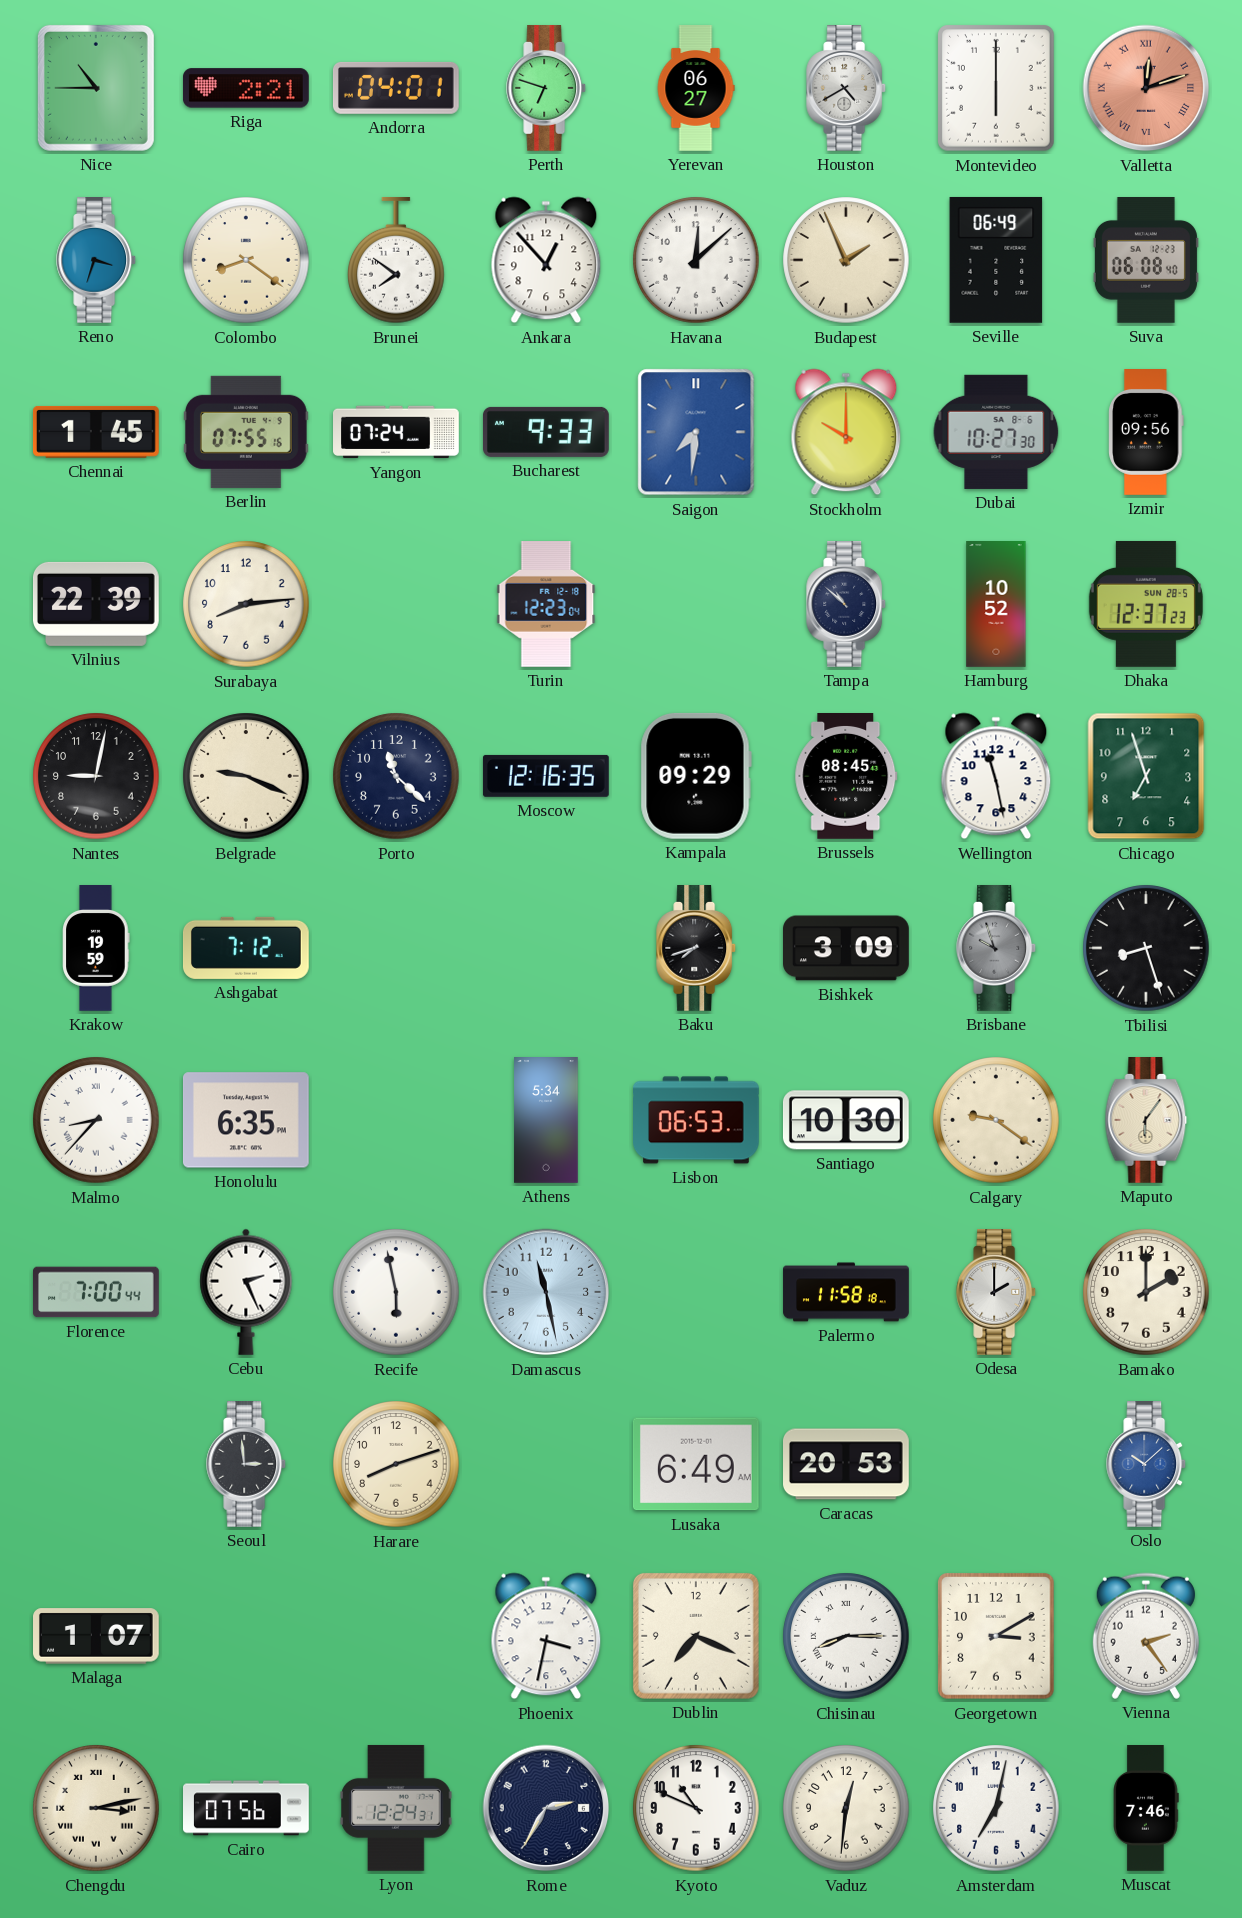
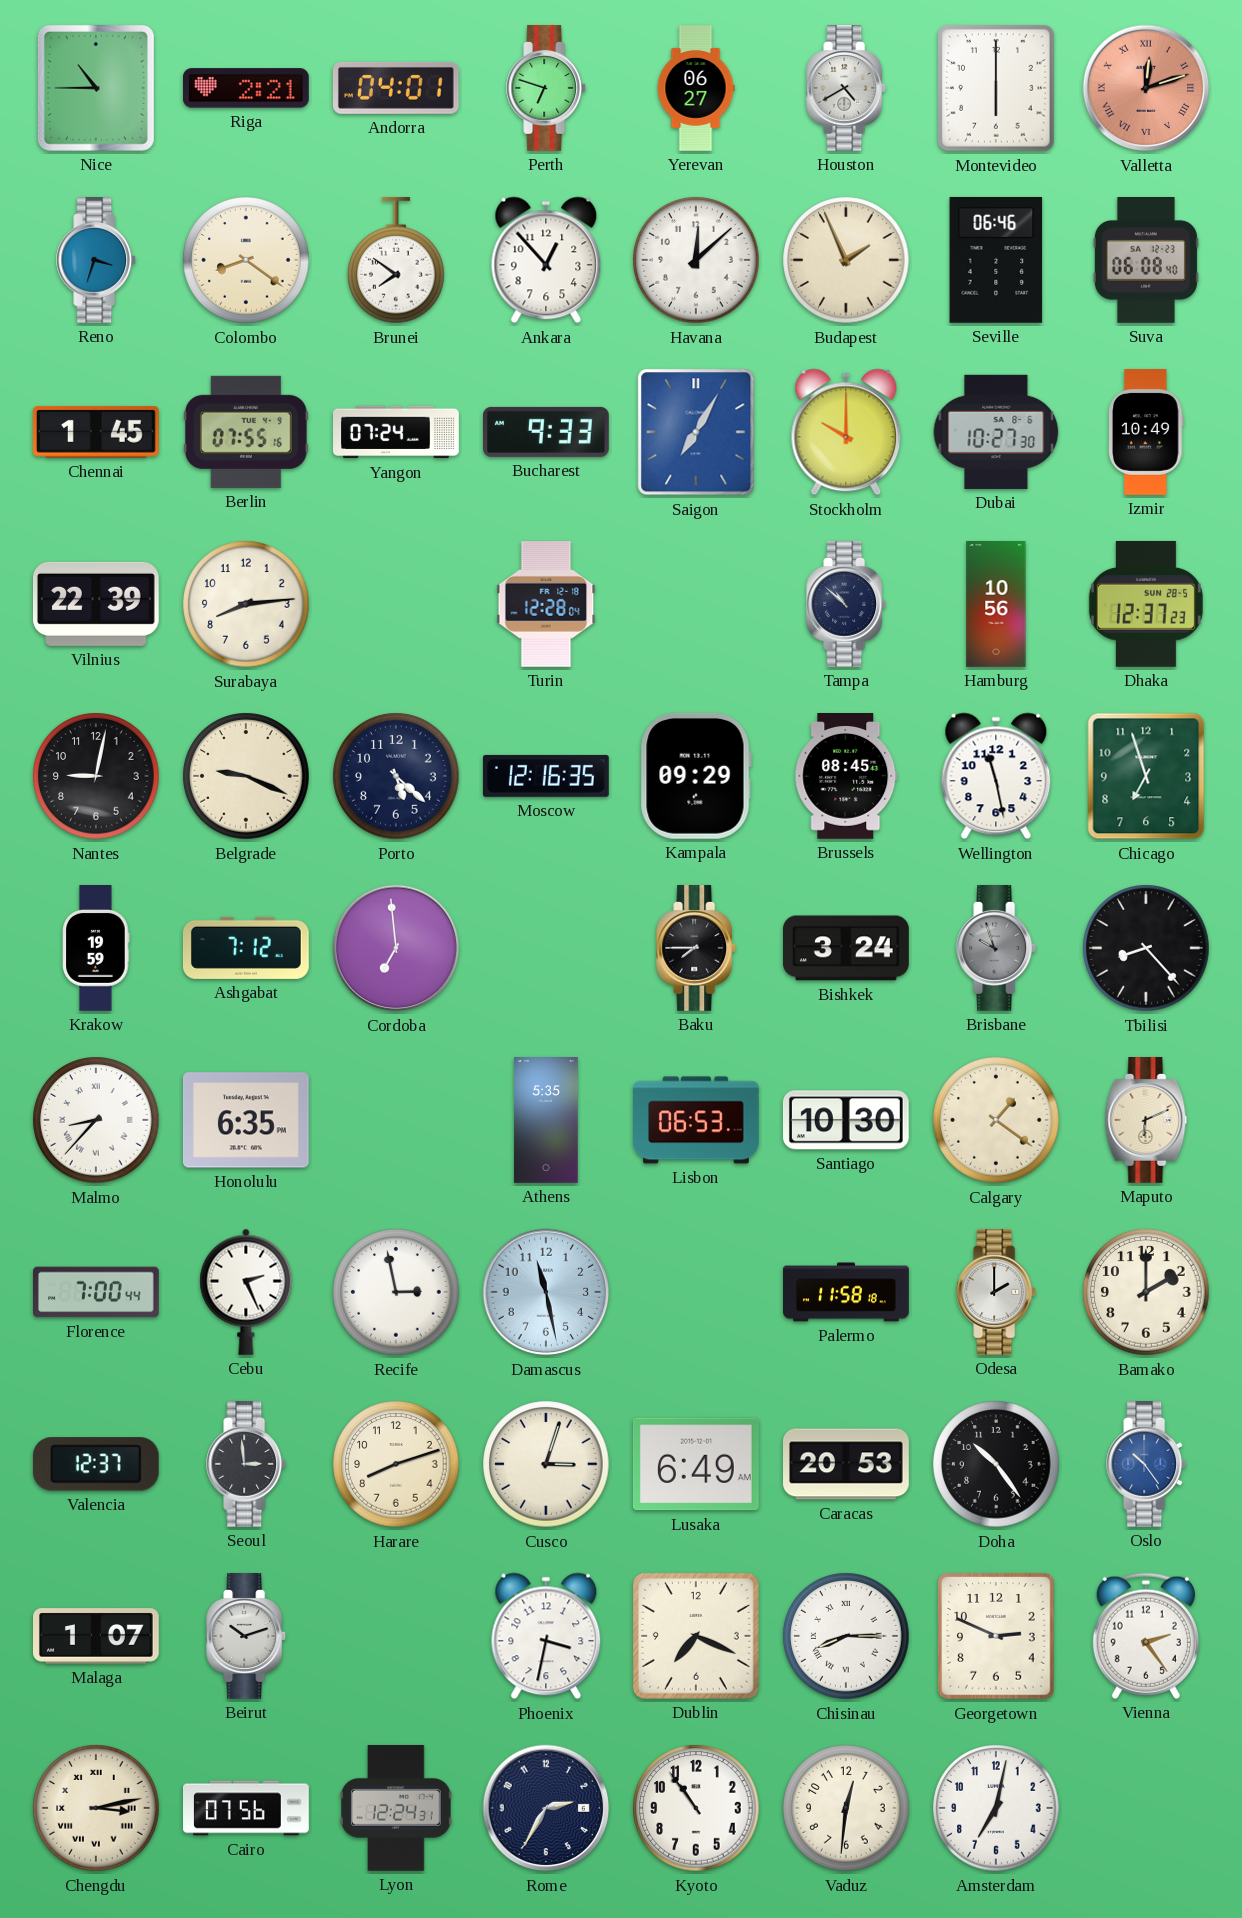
Seville: 06:49 -> 06:46
Saigon: 7:31 -> 7:05
Izmir: 09:56 -> 10:49
Turin: 12:23 -> 12:28
Hamburg: 10:52 -> 10:56
Porto: 11:22 -> 5:22
Cordoba: none -> 6:59
Baku: 7:42 -> 7:45
Bishkek: 3:09 -> 3:24
Tbilisi: 8:27 -> 8:23
Athens: 5:34 -> 5:35
Calgary: 9:21 -> 1:21
Maputo: 6:06 -> 6:11
Recife: 5:58 -> 2:58
Valencia: none -> 12:37
Cusco: none -> 3:03
Doha: none -> 10:24
Oslo: 10:08 -> 10:24
Beirut: none -> 10:12
Georgetown: 3:10 -> 2:49
Kyoto: 10:49 -> 10:54
Muscat: 7:46 -> none
